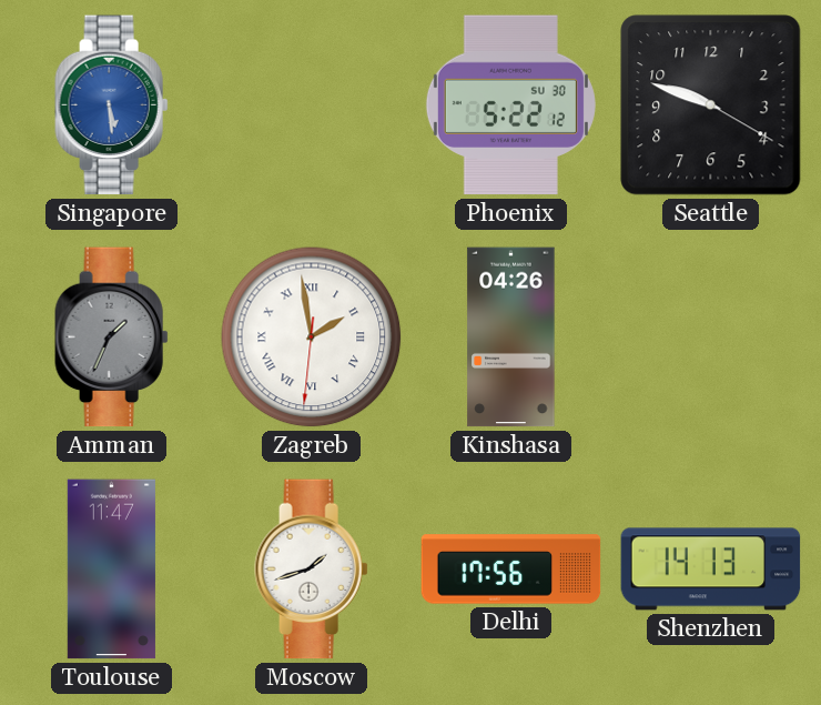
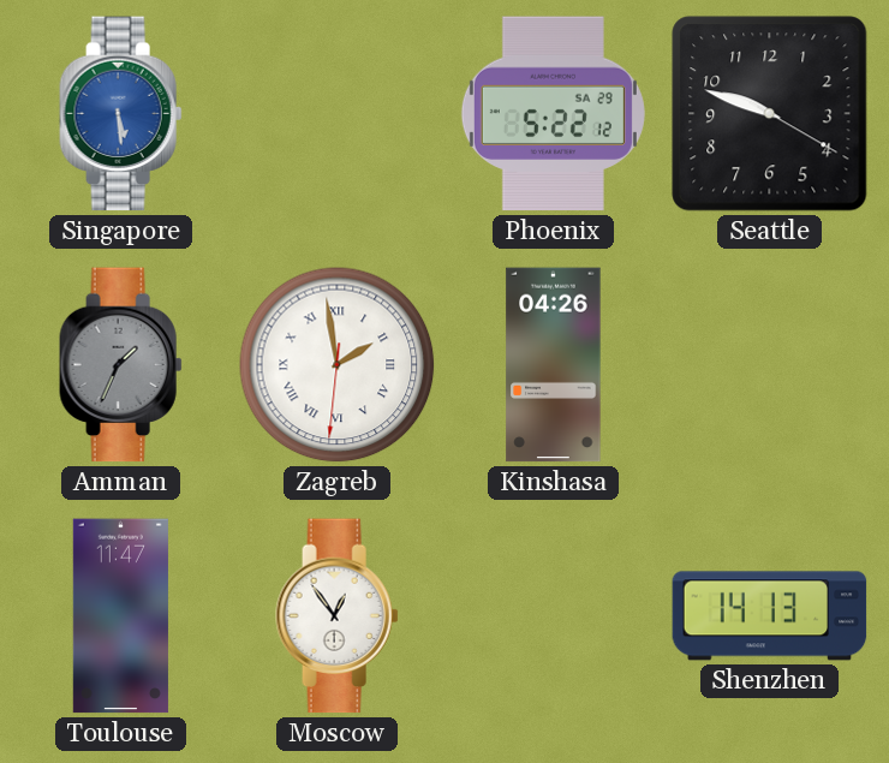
Phoenix date: SU 30 -> SA 29
Moscow: 1:42 -> 12:54
Delhi: 17:56 -> none
